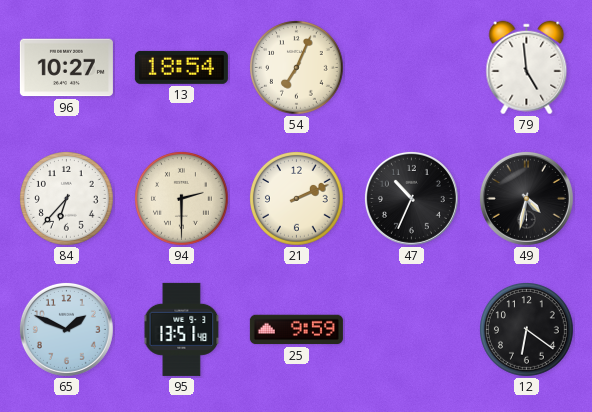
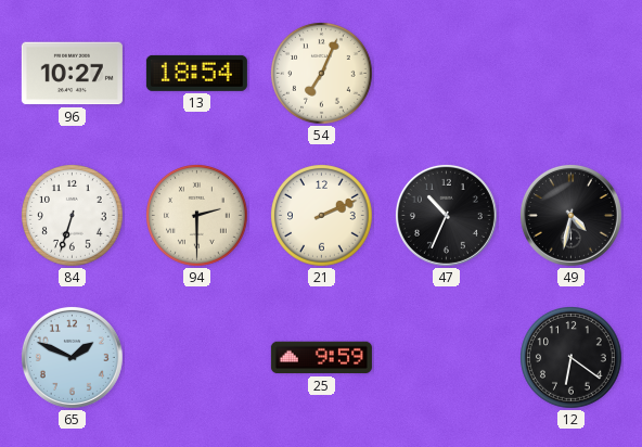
79: 4:59 -> none
84: 6:37 -> 6:33
95: 13:51 -> none
